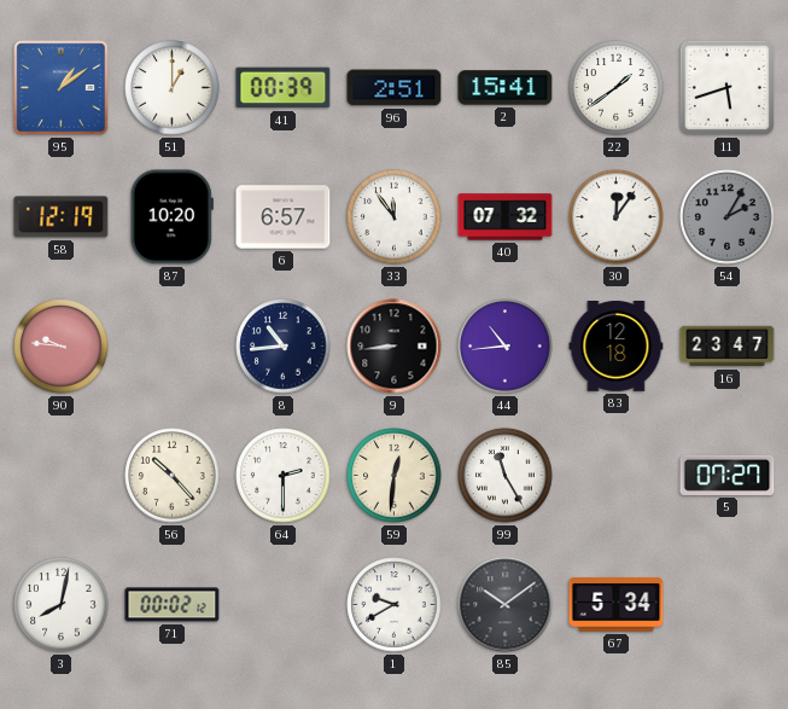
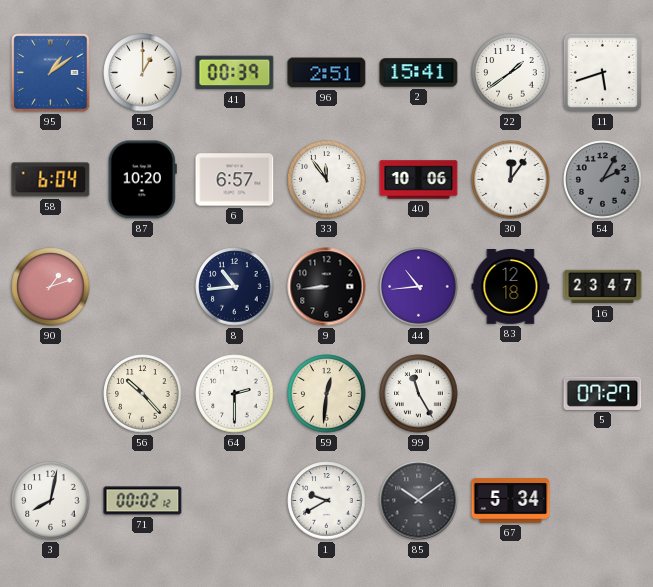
58: 12:19 -> 6:04
40: 07:32 -> 10:06
90: 9:46 -> 1:12
